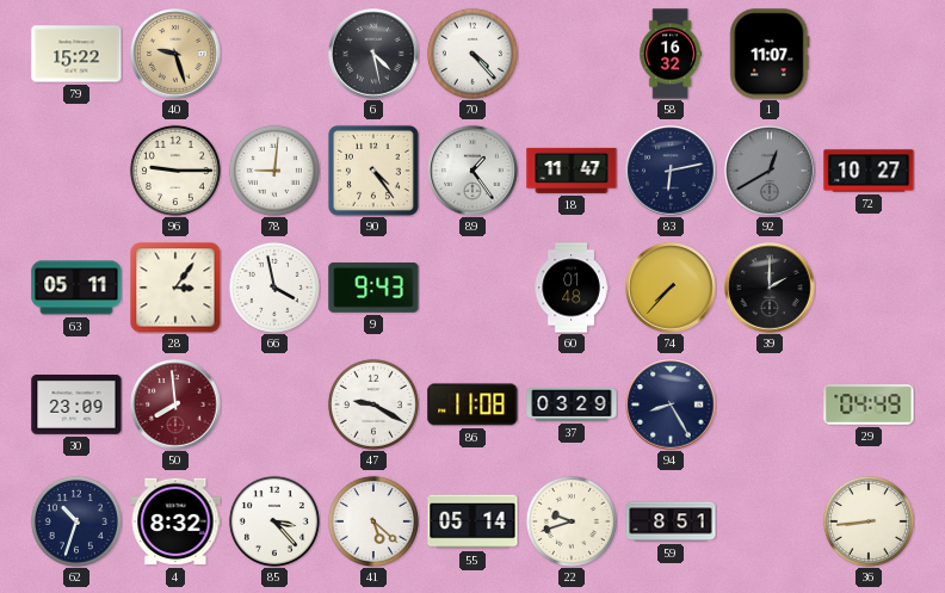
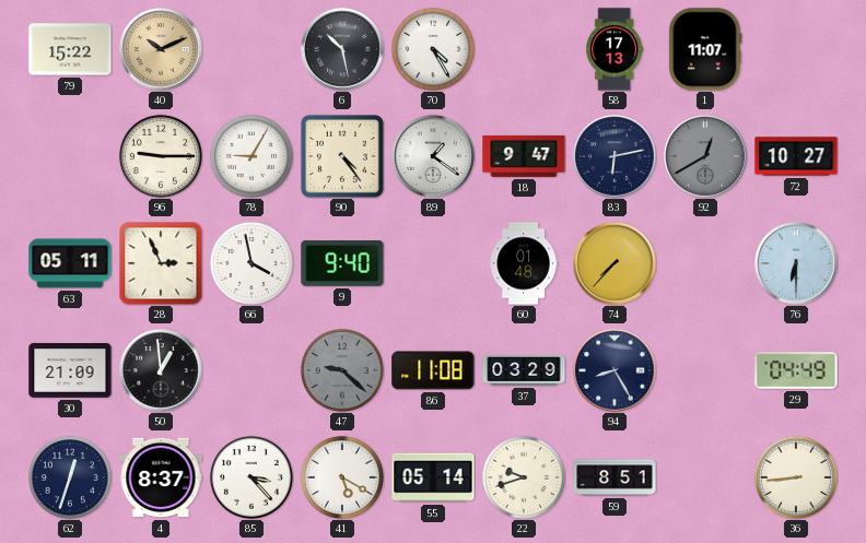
40: 9:27 -> 10:11
6: 4:28 -> 10:28
70: 4:23 -> 4:25
58: 16:32 -> 17:13
78: 9:01 -> 9:05
89: 1:24 -> 1:21
18: 11:47 -> 9:47
28: 3:06 -> 2:56
9: 9:43 -> 9:40
39: 2:00 -> none
76: none -> 6:30
30: 23:09 -> 21:09
50: 7:59 -> 12:59
50 dial: burgundy -> black
47: 9:20 -> 9:22
47 dial: white -> grey
62: 10:33 -> 12:33
4: 8:32 -> 8:37
41: 5:22 -> 5:20
